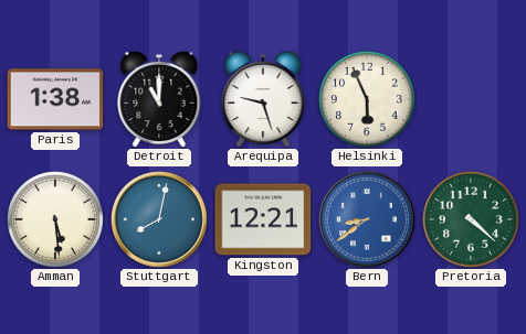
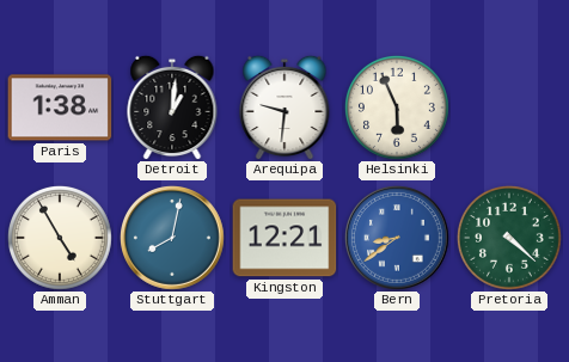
Detroit: 11:00 -> 1:01
Arequipa: 9:27 -> 9:31
Amman: 5:29 -> 4:55
